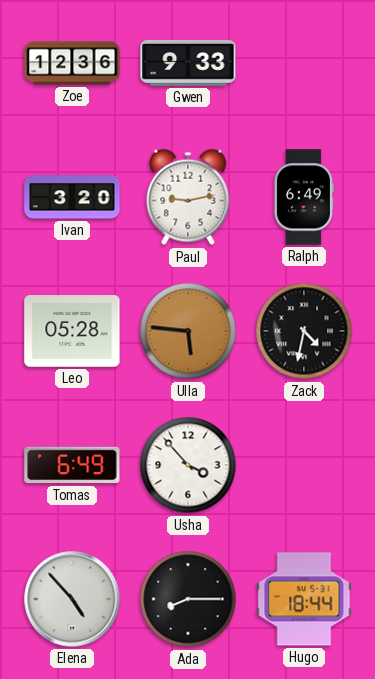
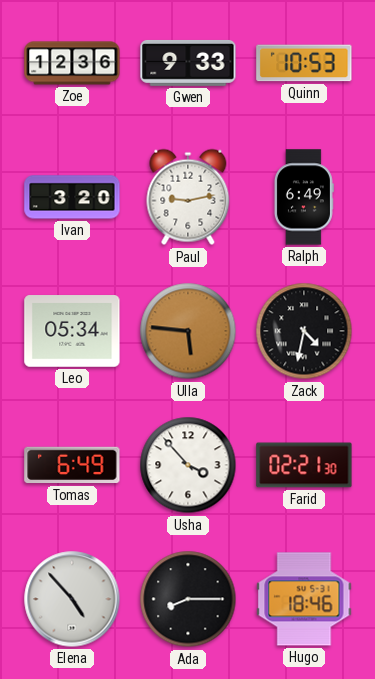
Quinn: none -> 10:53
Leo: 05:28 -> 05:34
Farid: none -> 02:21
Hugo: 18:44 -> 18:46
